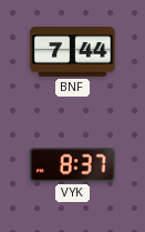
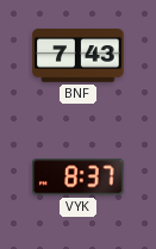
BNF: 7:44 -> 7:43
